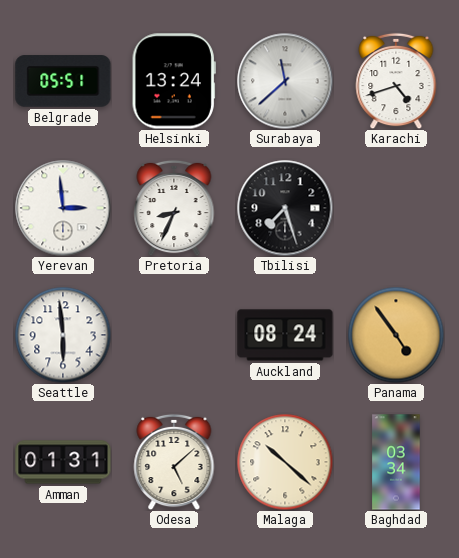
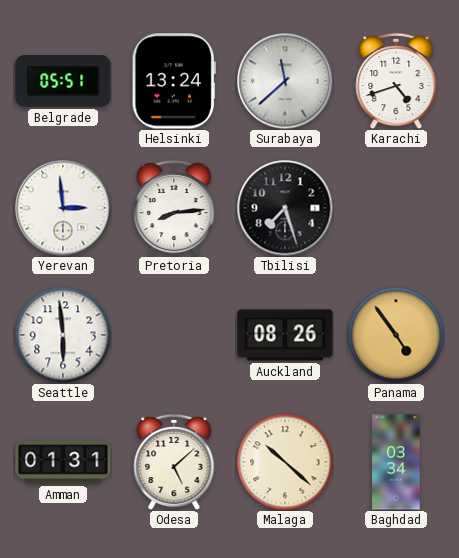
Pretoria: 8:34 -> 8:14
Auckland: 08:24 -> 08:26
